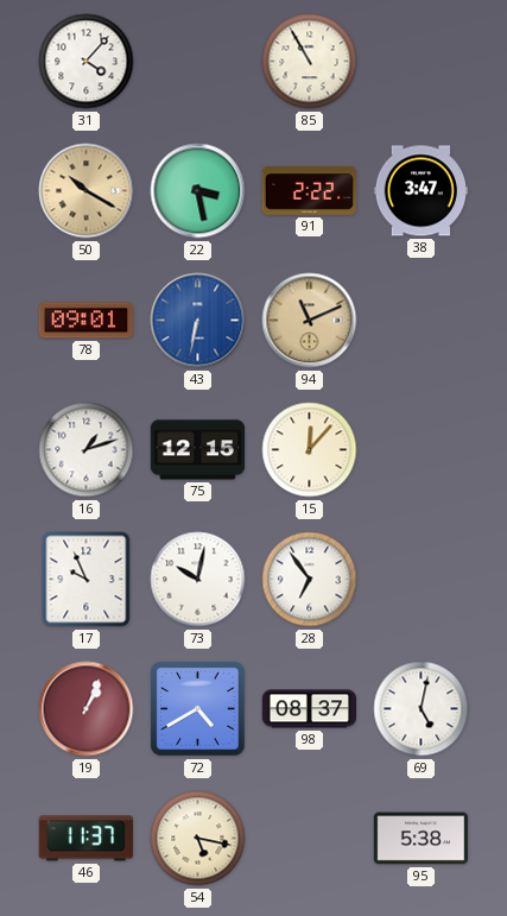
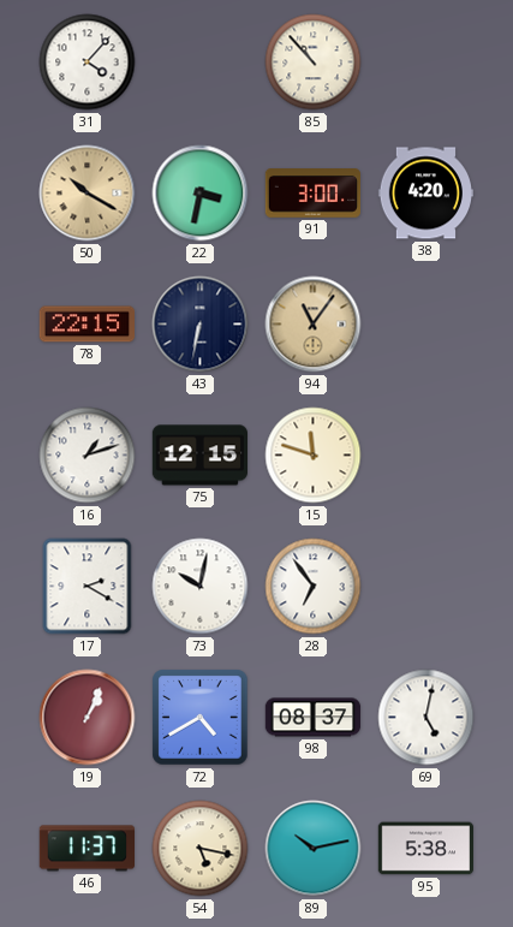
85: 10:55 -> 10:53
22: 3:28 -> 3:32
91: 2:22 -> 3:00
38: 3:47 -> 4:20
78: 09:01 -> 22:15
43 dial: blue -> navy
94: 11:11 -> 11:06
15: 12:07 -> 11:48
17: 9:56 -> 2:20
89: none -> 10:13
